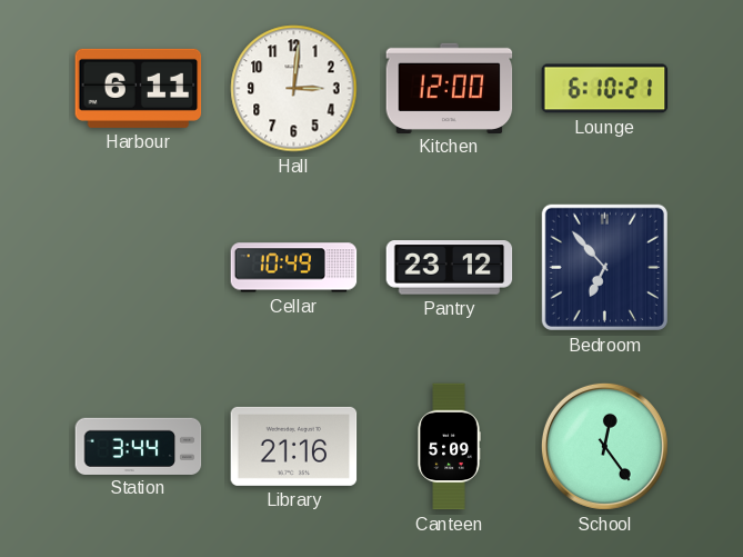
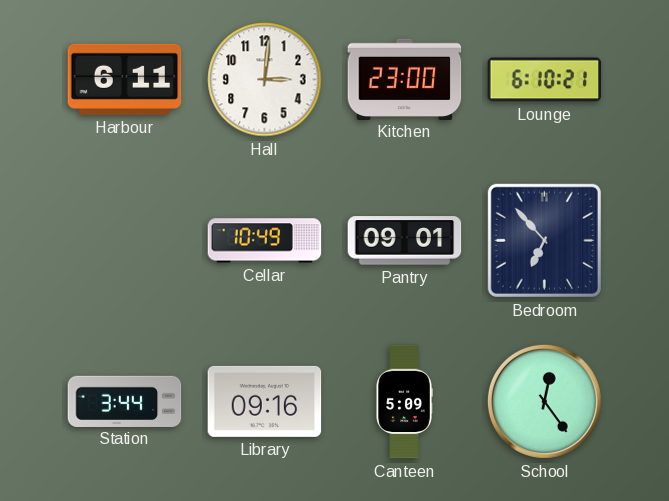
Kitchen: 12:00 -> 23:00
Pantry: 23:12 -> 09:01
Library: 21:16 -> 09:16
